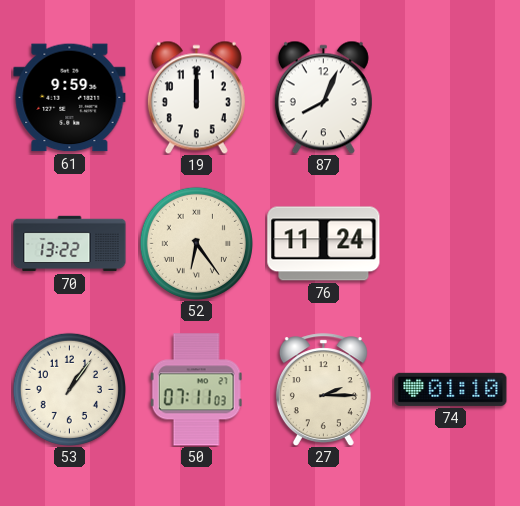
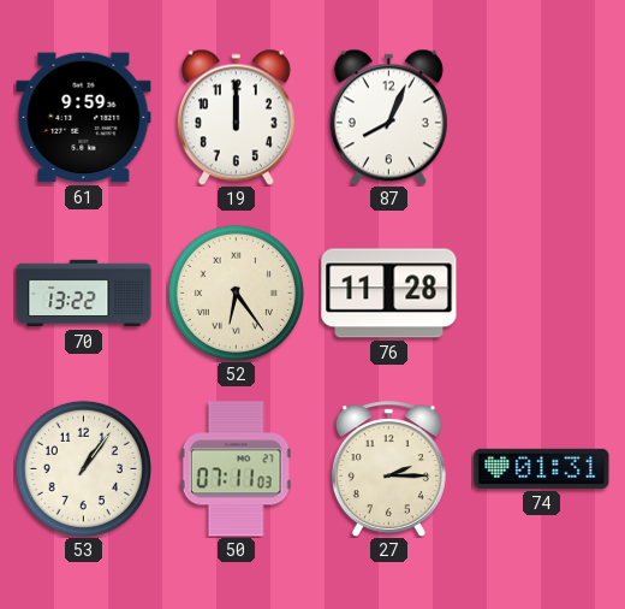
76: 11:24 -> 11:28
74: 01:10 -> 01:31
